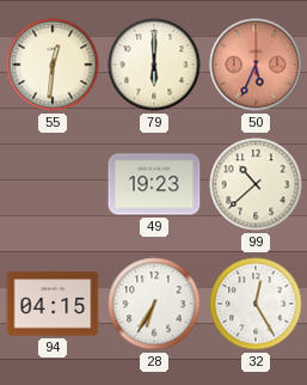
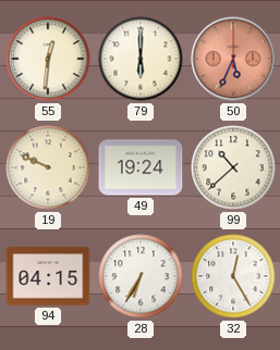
19: none -> 9:49
49: 19:23 -> 19:24
